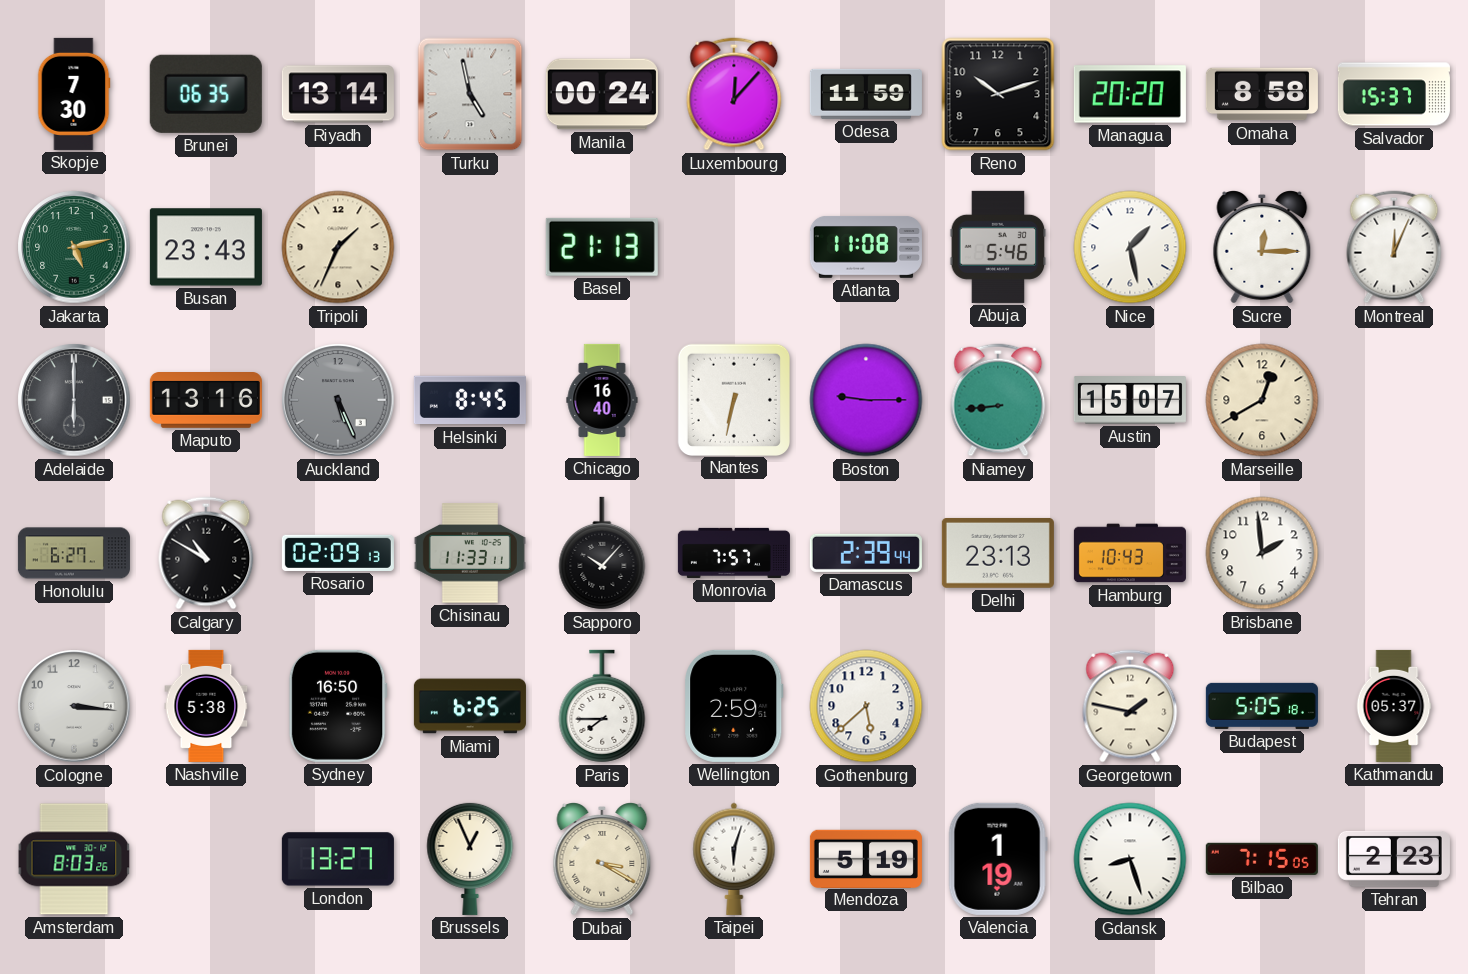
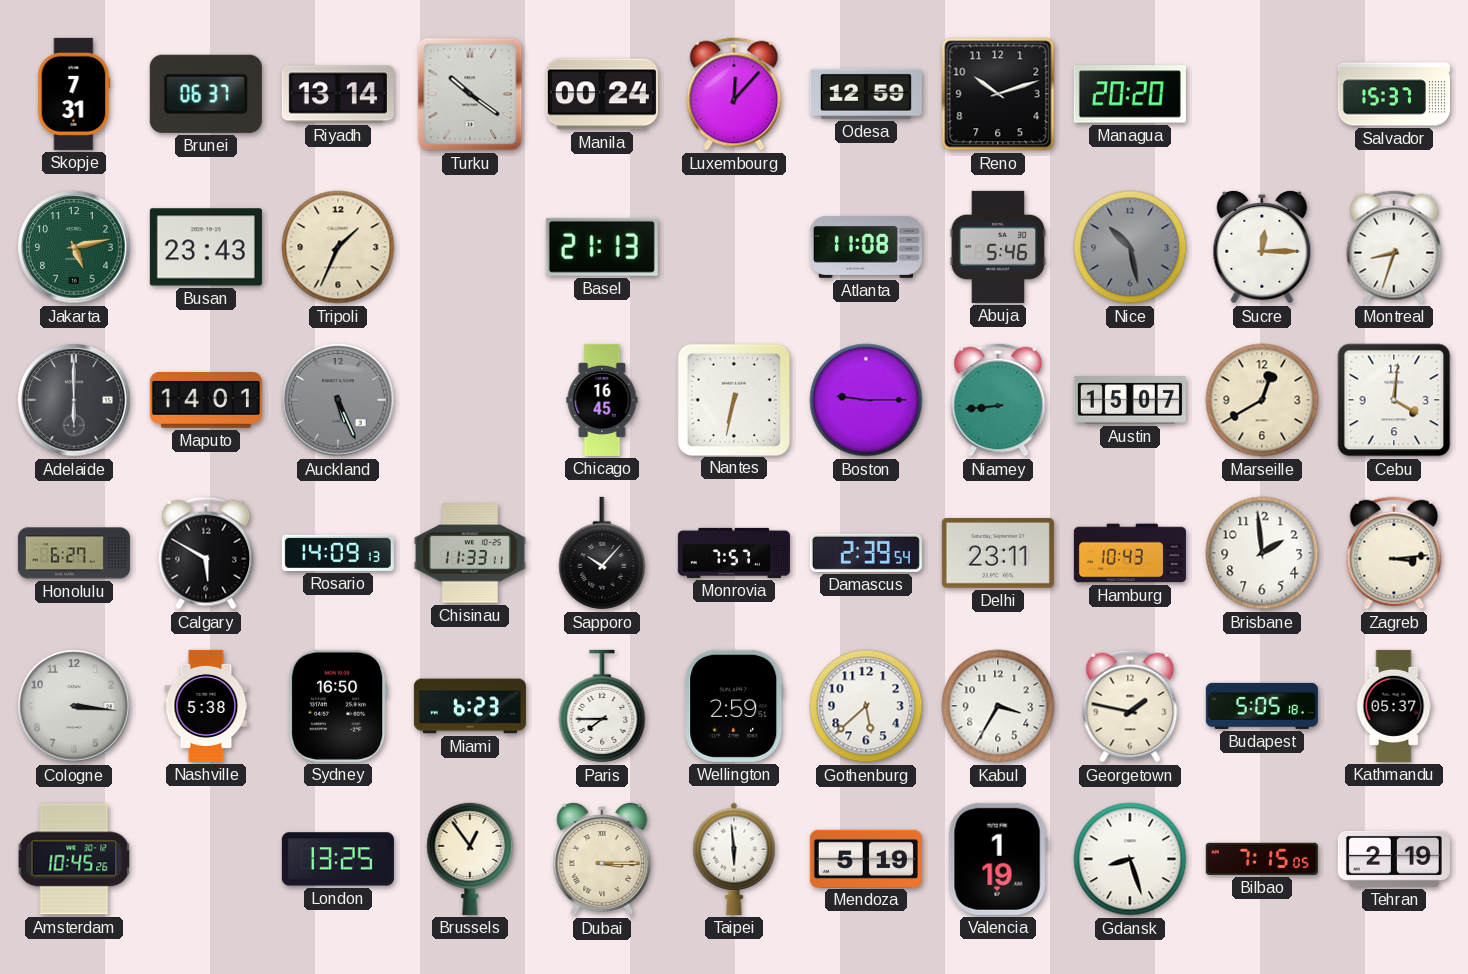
Skopje: 7:30 -> 7:31
Brunei: 06:35 -> 06:37
Turku: 4:58 -> 10:21
Odesa: 11:59 -> 12:59
Omaha: 8:58 -> none
Nice: 1:28 -> 10:28
Nice dial: white -> grey
Montreal: 12:04 -> 8:33
Maputo: 13:16 -> 14:01
Helsinki: 8:45 -> none
Chicago: 16:40 -> 16:45
Cebu: none -> 4:01
Calgary: 10:50 -> 5:50
Rosario: 02:09 -> 14:09
Damascus: 2:39:44 -> 2:39:54
Delhi: 23:13 -> 23:11
Zagreb: none -> 3:14
Miami: 6:25 -> 6:23
Kabul: none -> 3:35
Amsterdam: 8:03 -> 10:45
London: 13:27 -> 13:25
Brussels: 12:56 -> 12:54
Dubai: 3:20 -> 3:15
Taipei: 6:03 -> 5:59
Tehran: 2:23 -> 2:19
